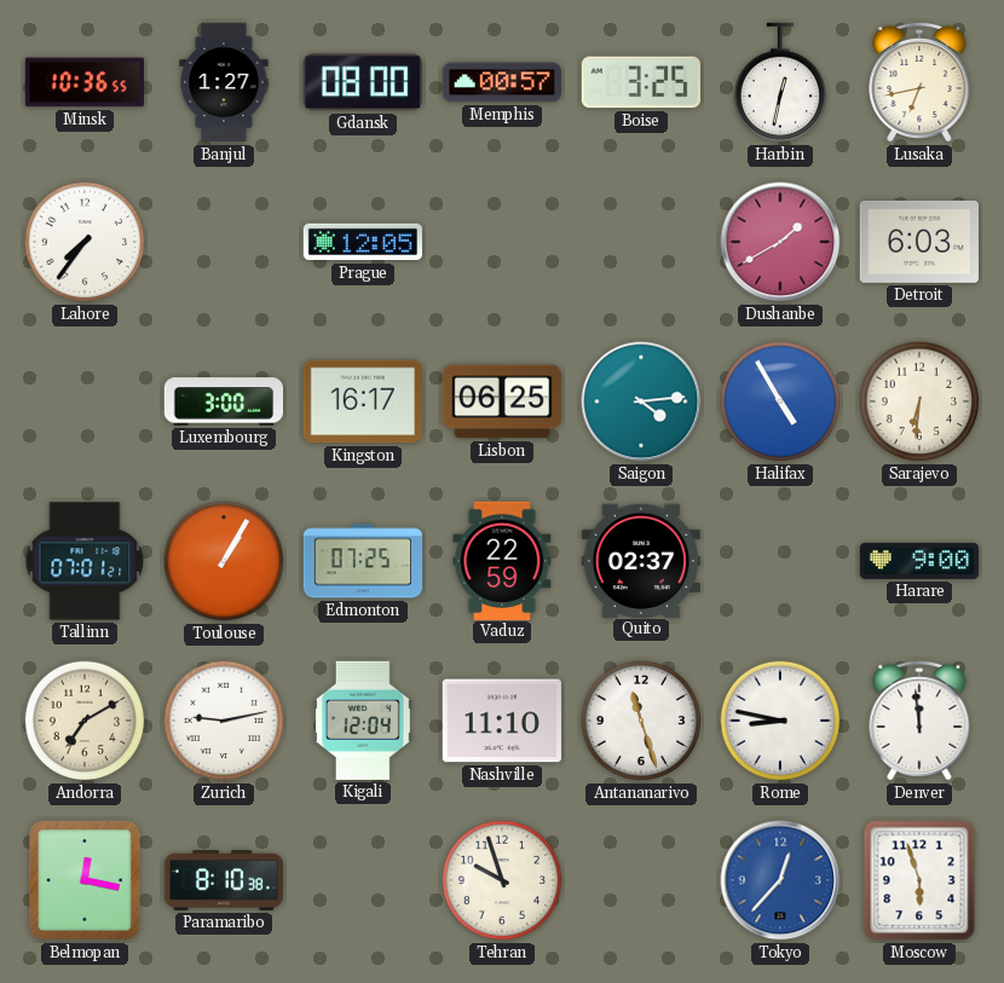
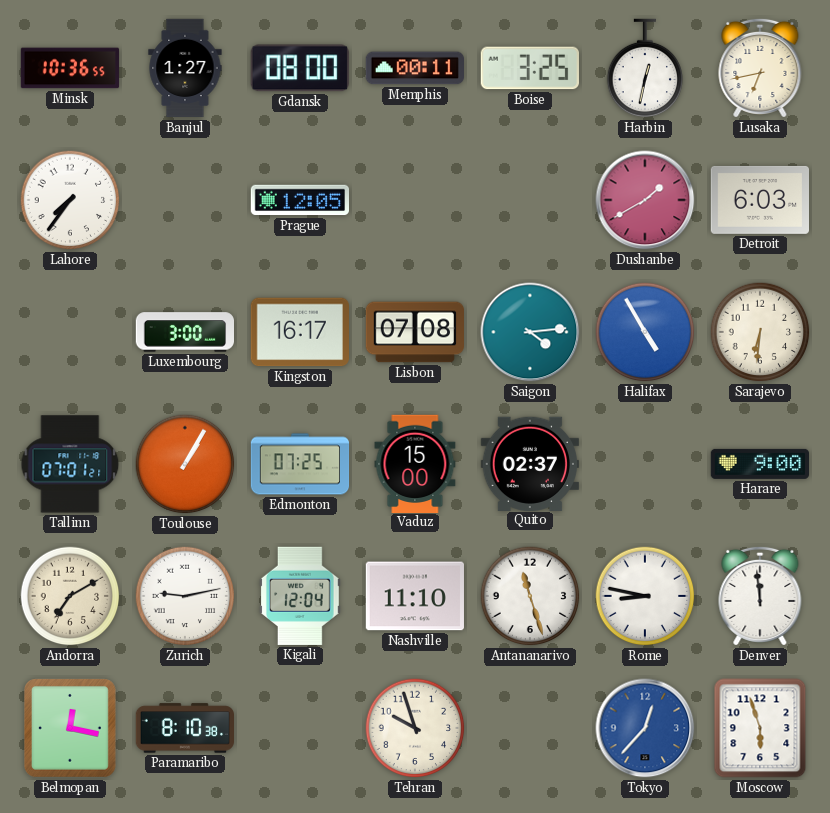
Memphis: 00:57 -> 00:11
Lisbon: 06:25 -> 07:08
Vaduz: 22:59 -> 15:00
